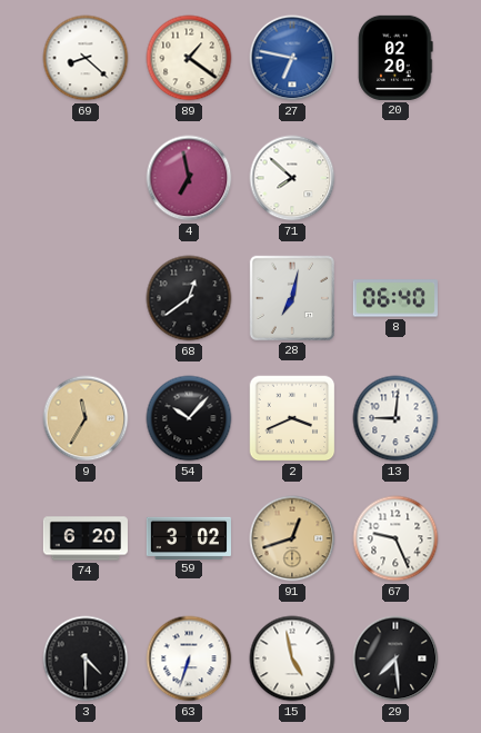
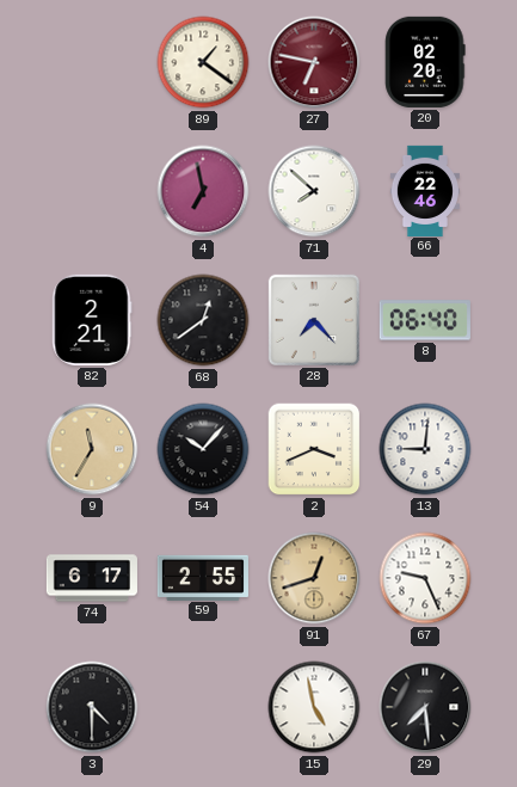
69: 8:22 -> none
27 dial: blue -> burgundy
66: none -> 22:46
82: none -> 2:21
28: 7:02 -> 7:23
74: 6:20 -> 6:17
59: 3:02 -> 2:55
63: 6:33 -> none
